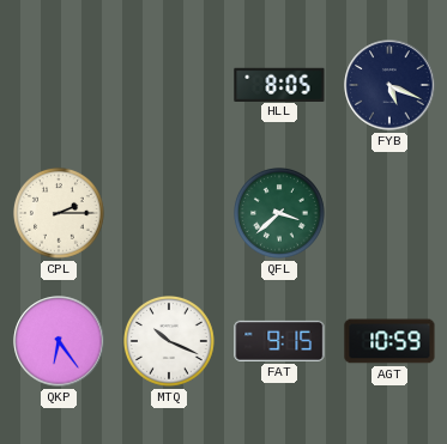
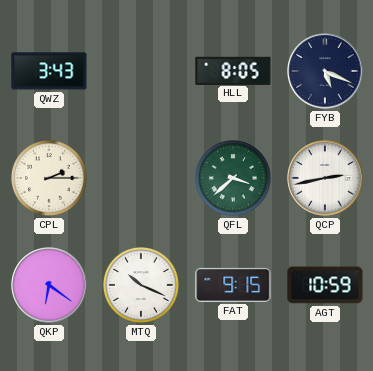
QWZ: none -> 3:43
QCP: none -> 2:43
QKP: 6:24 -> 6:21
